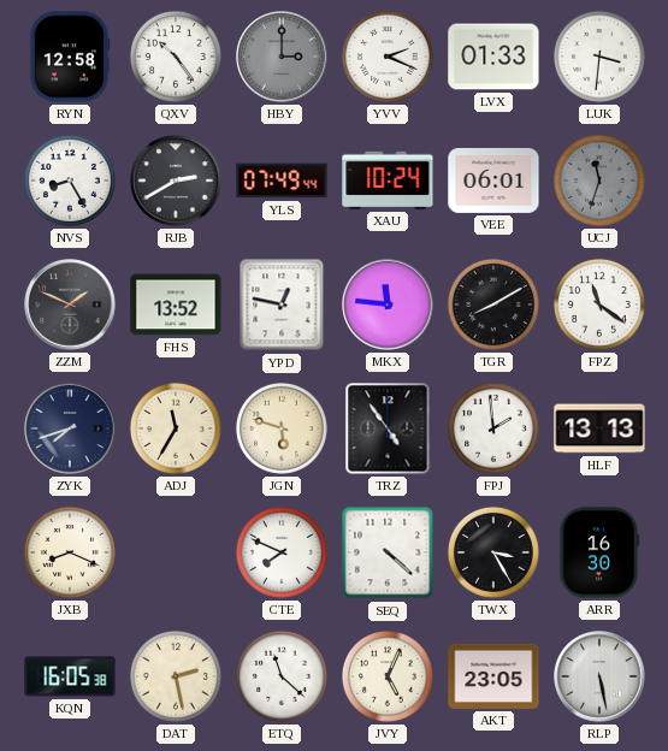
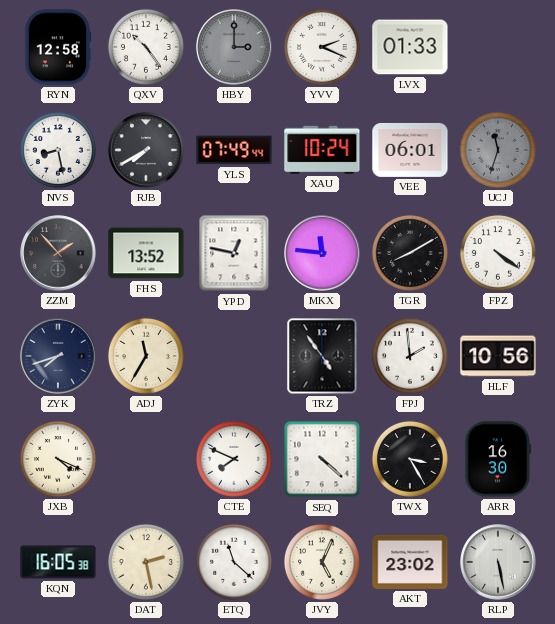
LUK: 3:31 -> none
NVS: 8:25 -> 8:28
RJB: 2:40 -> 7:40
ZZM: 1:49 -> 1:53
FPZ: 11:21 -> 4:21
JGN: 5:48 -> none
HLF: 13:13 -> 10:56
JXB: 8:19 -> 4:19
AKT: 23:05 -> 23:02
